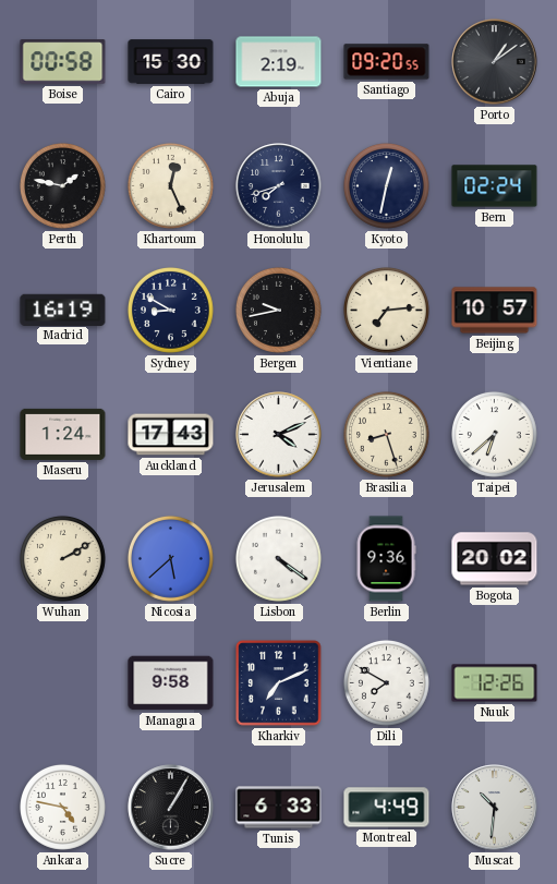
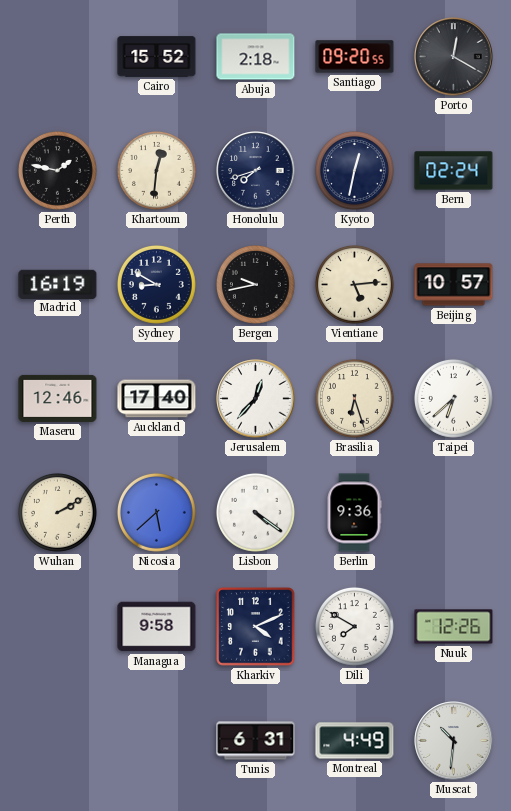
Boise: 00:58 -> none
Cairo: 15:30 -> 15:52
Abuja: 2:19 -> 2:18
Porto: 1:09 -> 12:20
Khartoum: 12:26 -> 12:31
Vientiane: 7:14 -> 5:14
Maseru: 1:24 -> 12:46
Auckland: 17:43 -> 17:40
Jerusalem: 4:11 -> 12:37
Brasilia: 8:27 -> 6:27
Bogota: 20:02 -> none
Kharkiv: 7:11 -> 4:11
Ankara: 4:47 -> none
Sucre: 1:05 -> none
Tunis: 6:33 -> 6:31
